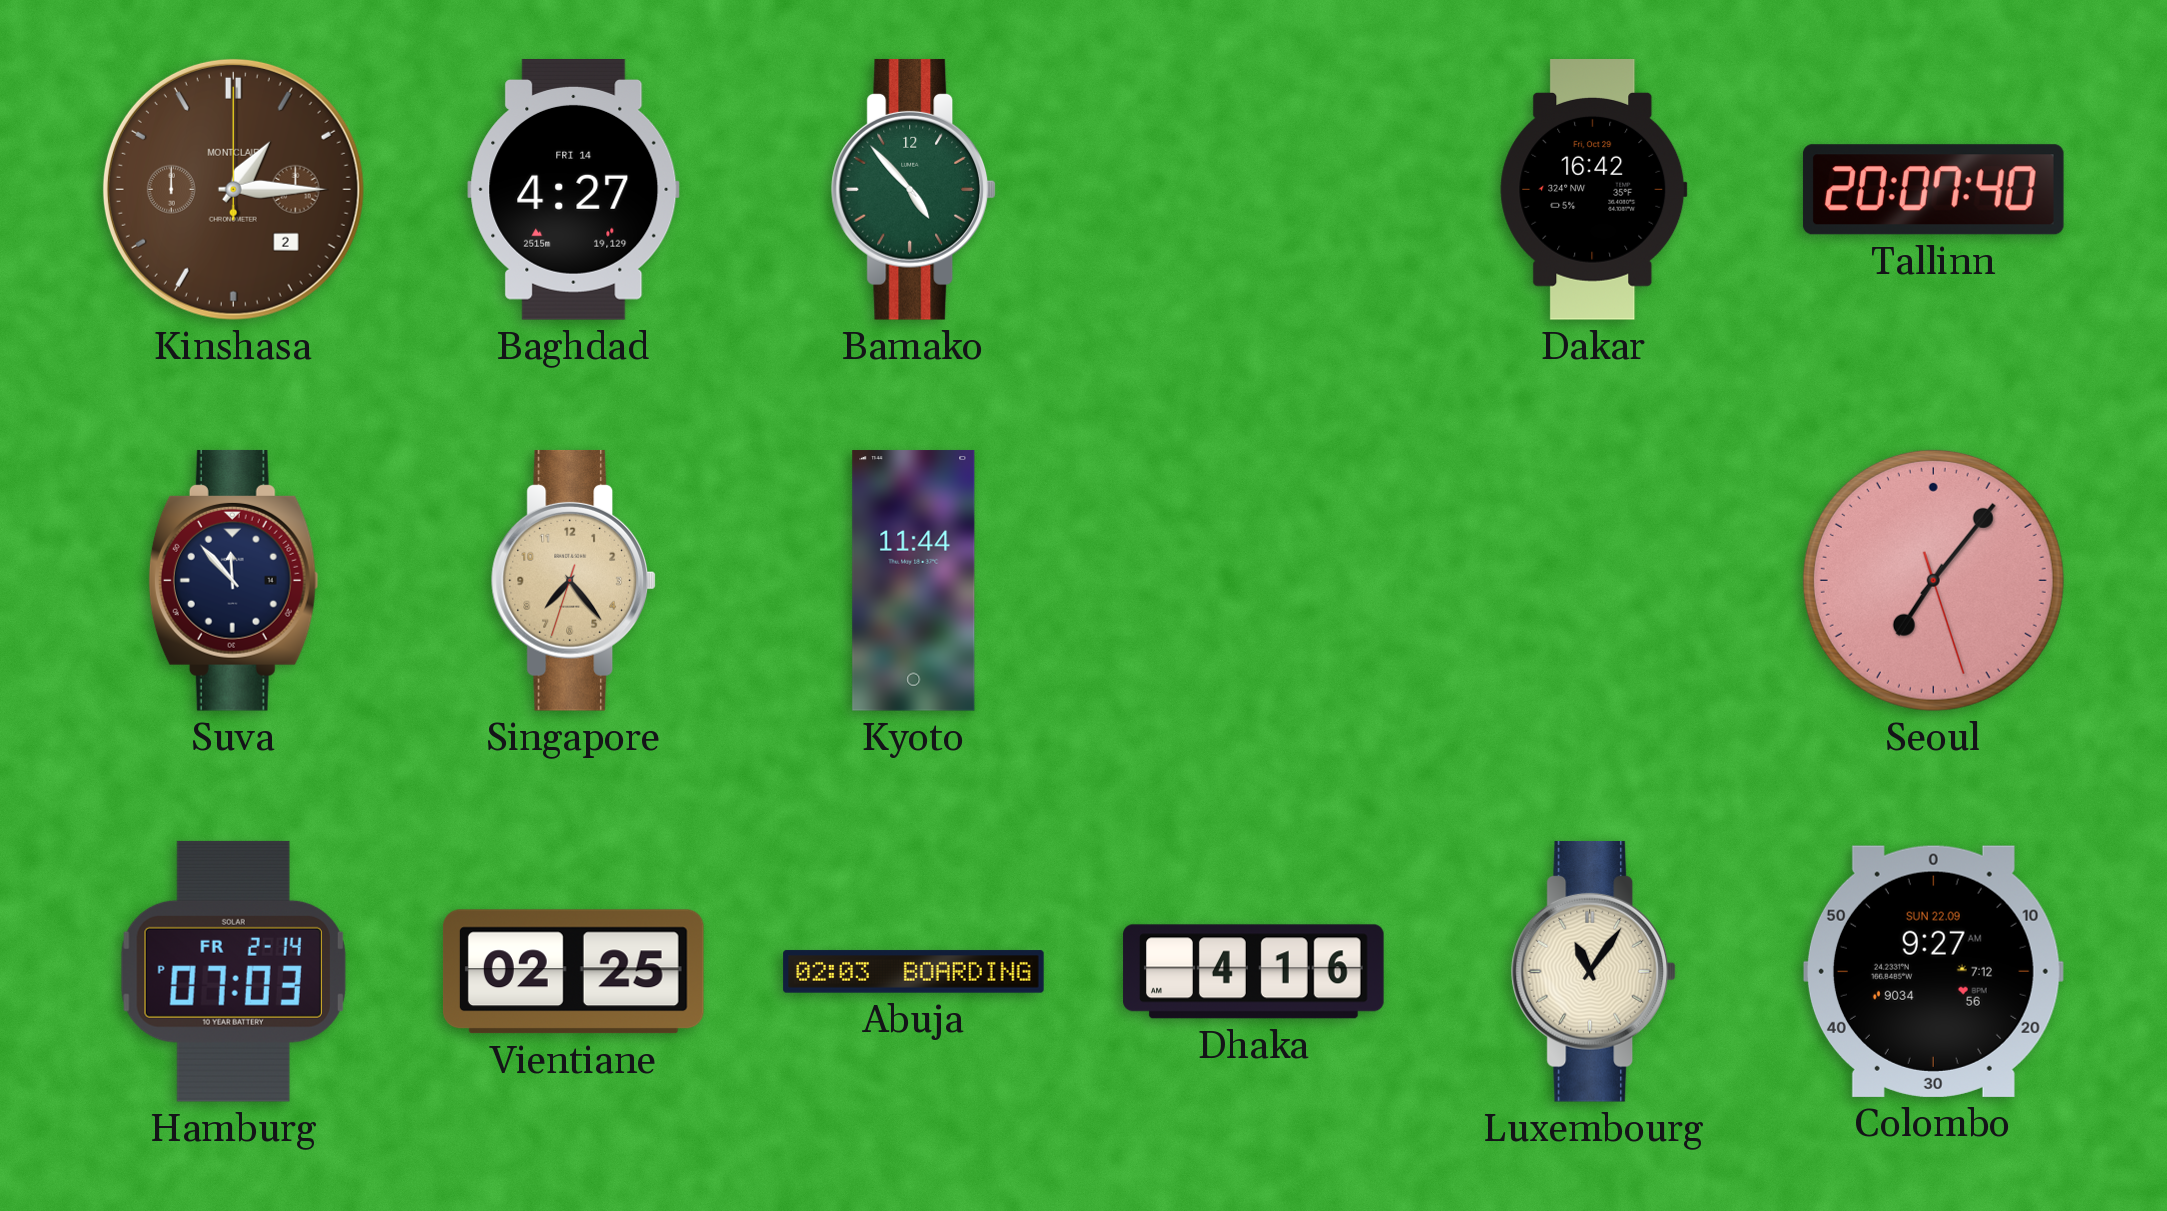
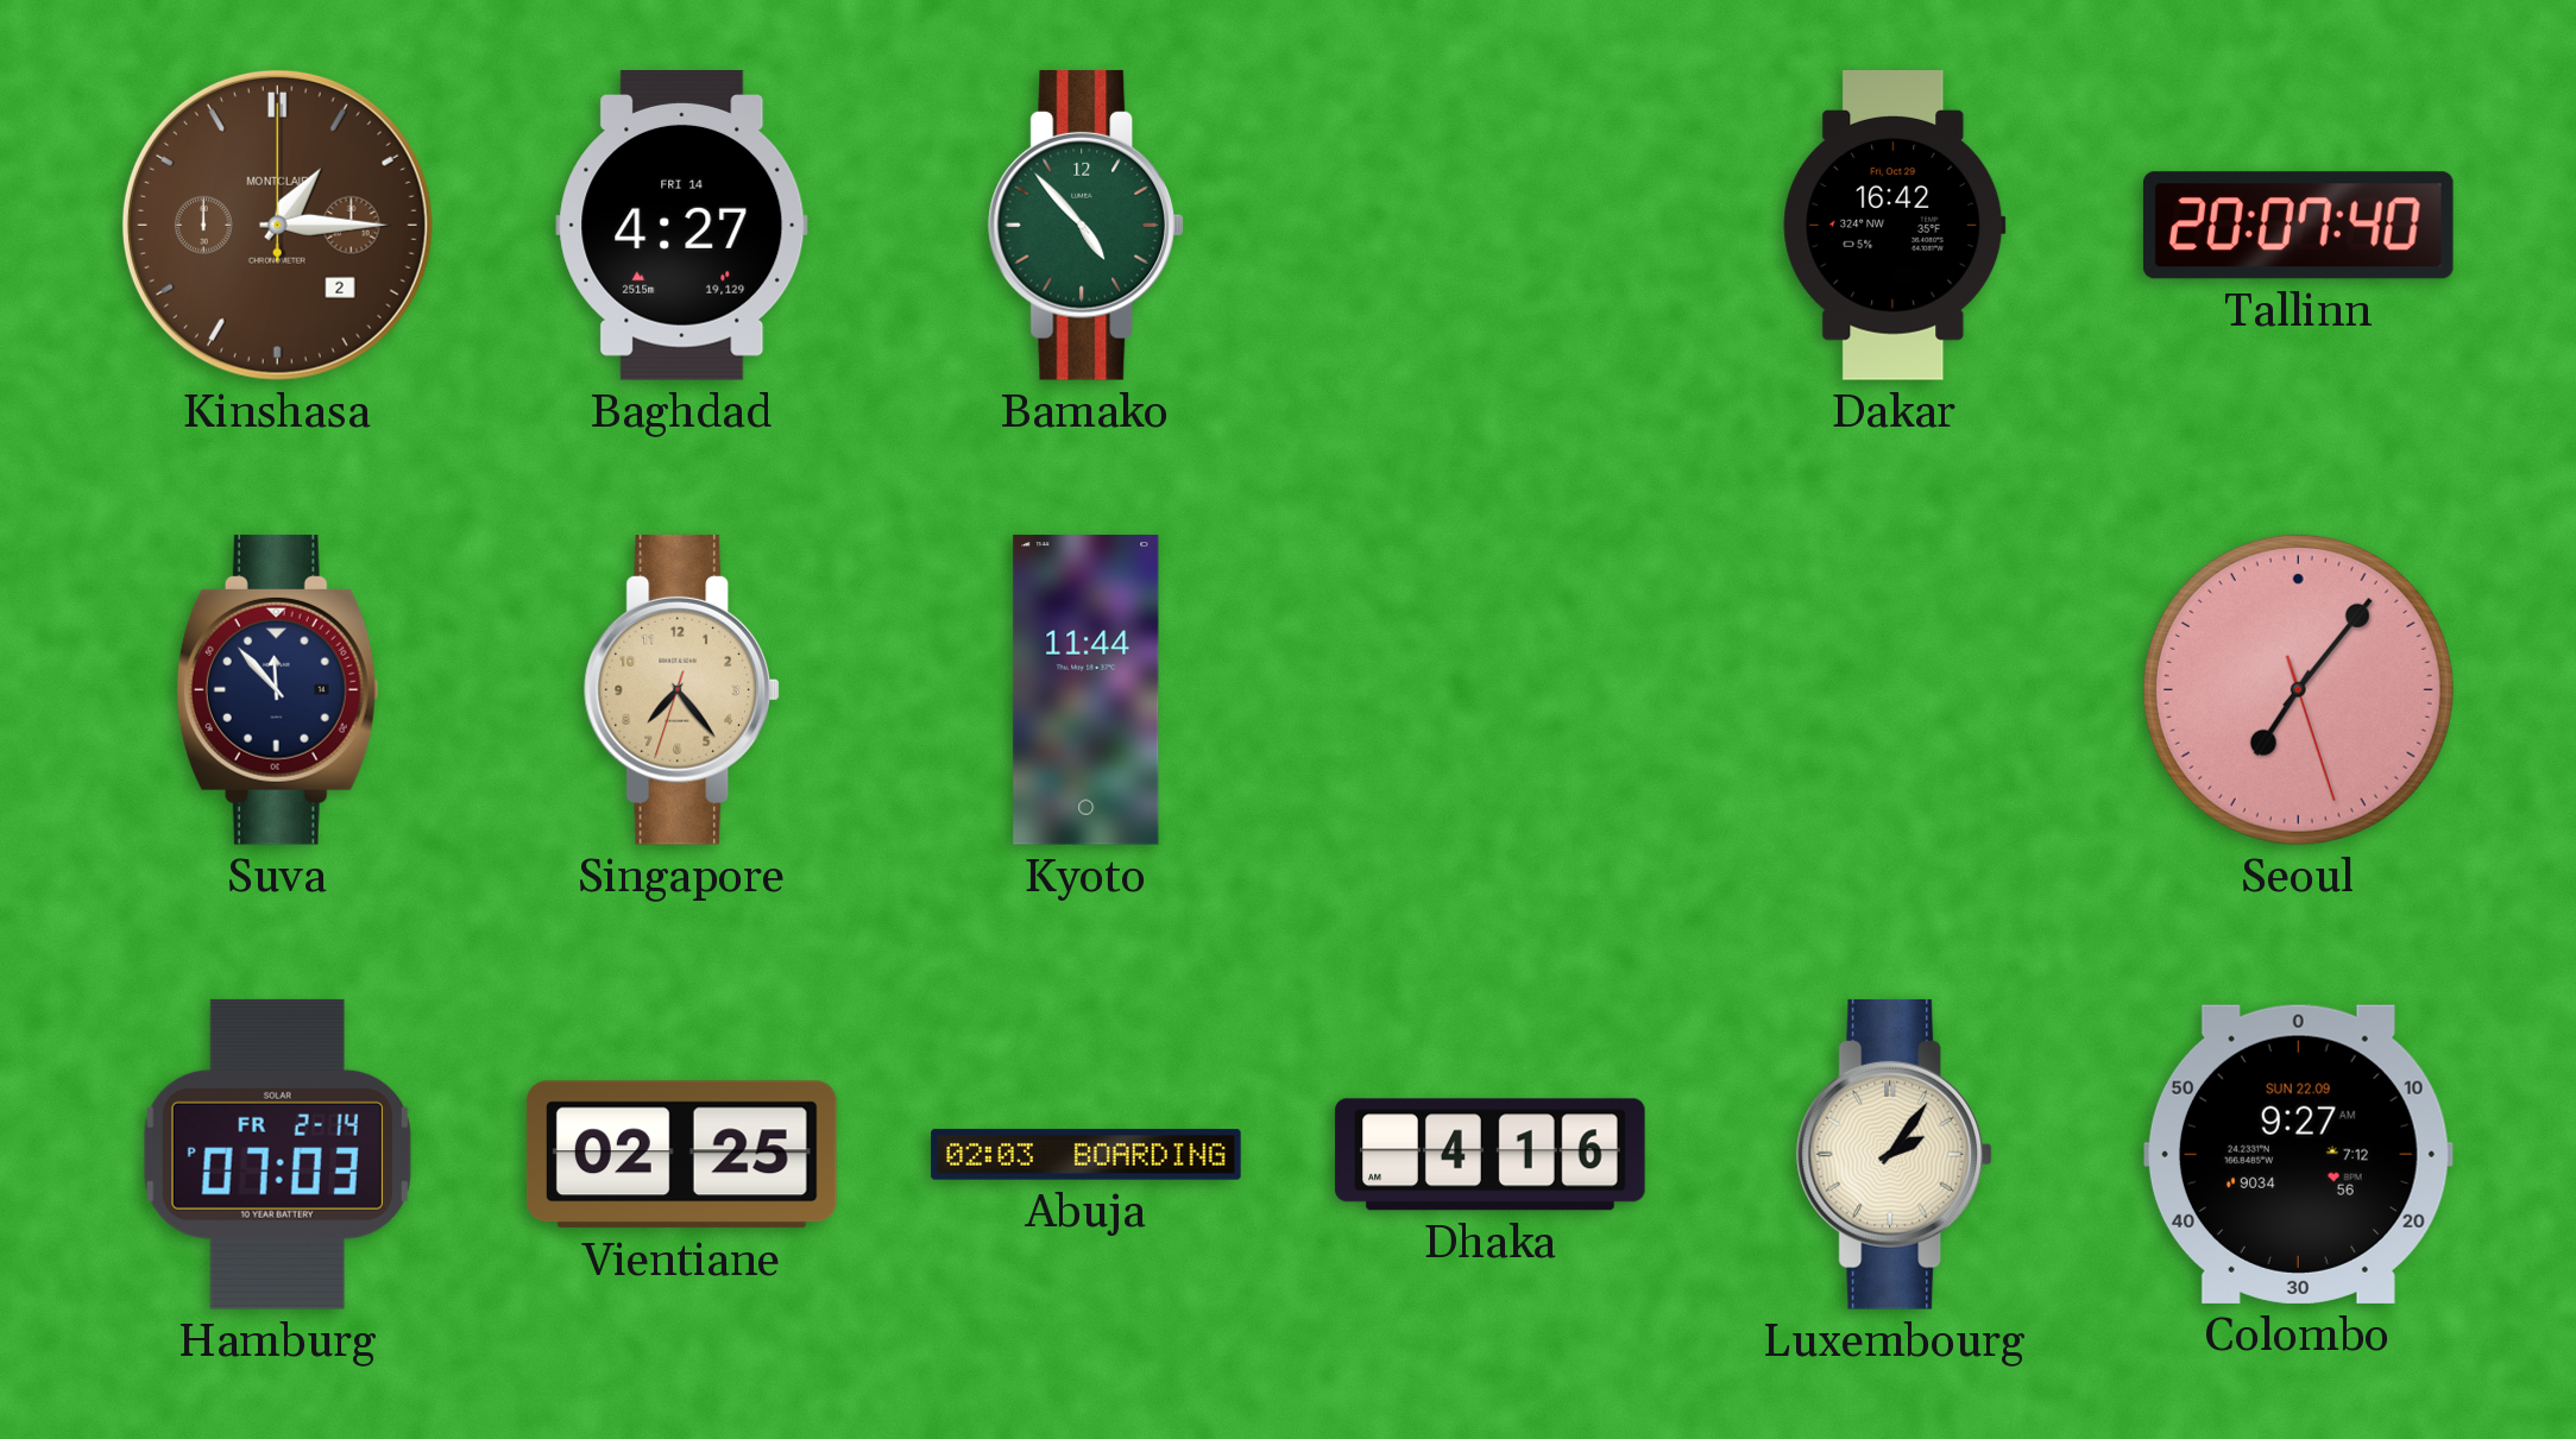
Luxembourg: 11:06 -> 2:06
